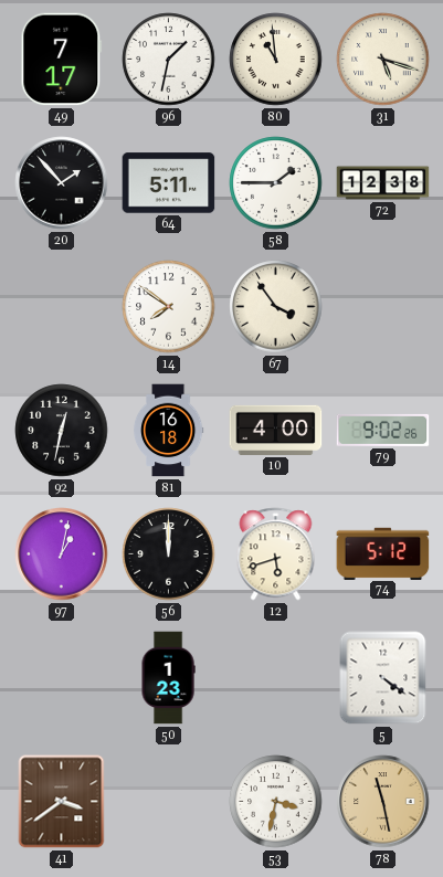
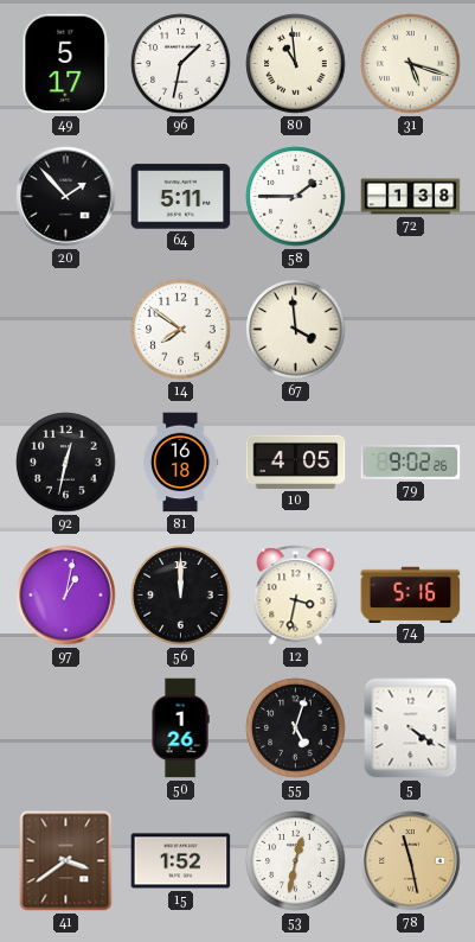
49: 7:17 -> 5:17
72: 12:38 -> 1:38
67: 3:54 -> 3:59
10: 4:00 -> 4:05
12: 5:42 -> 3:32
74: 5:12 -> 5:16
50: 1:23 -> 1:26
55: none -> 5:03
15: none -> 1:52
53: 3:32 -> 12:32
